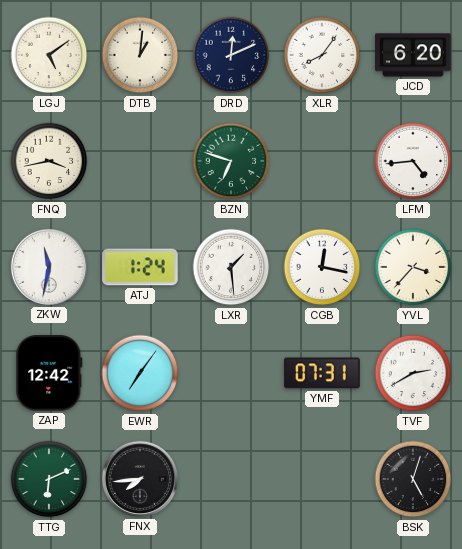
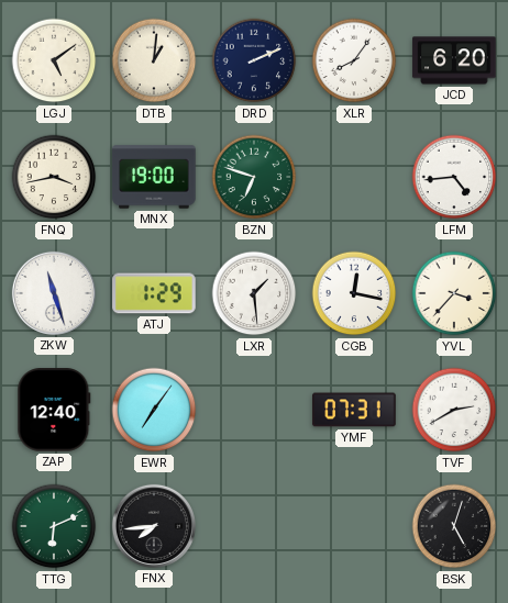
DRD: 12:11 -> 2:11
MNX: none -> 19:00
ZKW: 11:32 -> 11:27
ATJ: 1:24 -> 1:29
ZAP: 12:42 -> 12:40
